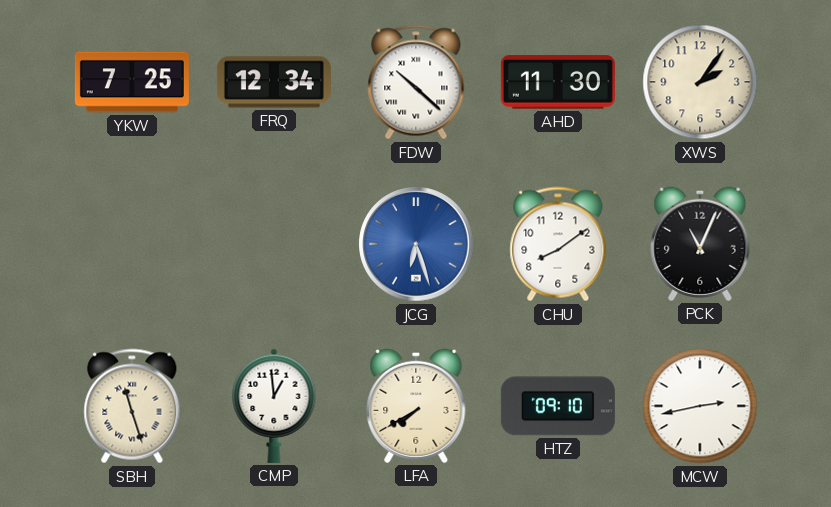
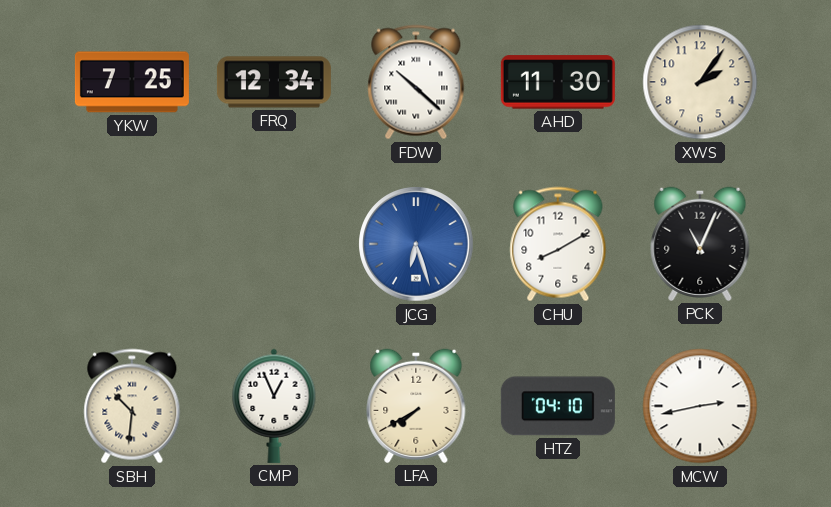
CHU: 8:09 -> 8:10
SBH: 11:27 -> 10:31
CMP: 12:59 -> 12:56
HTZ: 09:10 -> 04:10
